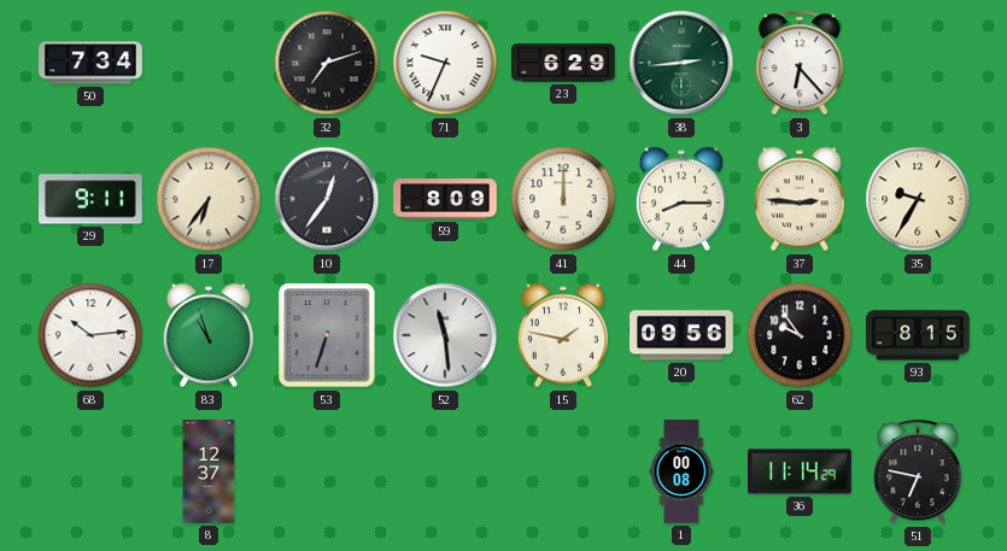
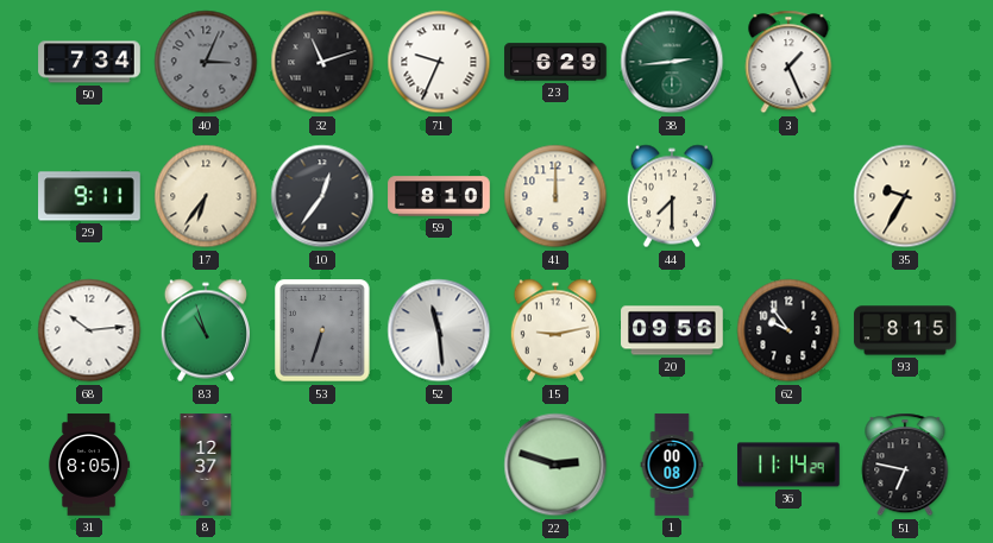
40: none -> 3:04
32: 7:12 -> 11:12
3: 6:23 -> 1:26
59: 8:09 -> 8:10
44: 8:15 -> 7:30
37: 2:46 -> none
15: 1:47 -> 9:13
31: none -> 8:05
22: none -> 2:48
